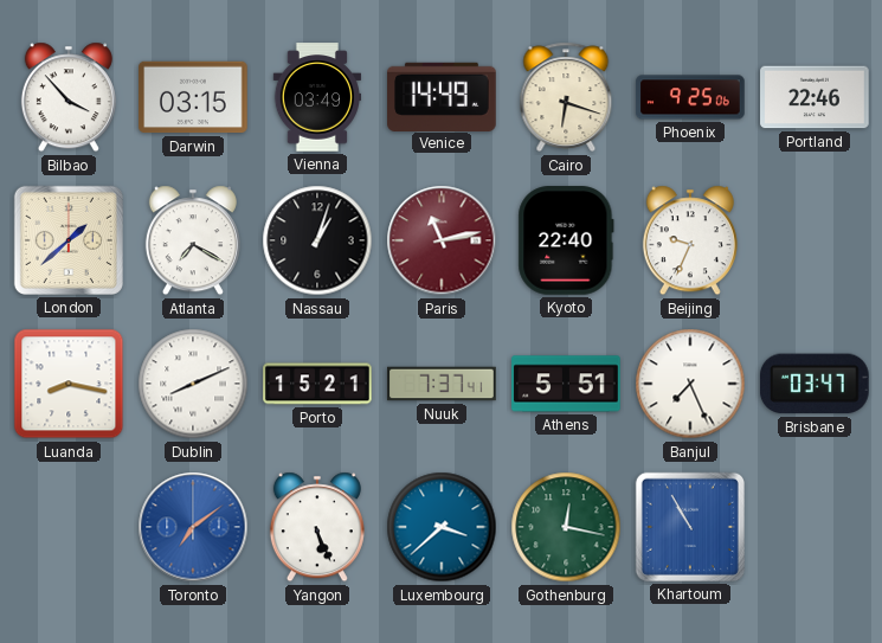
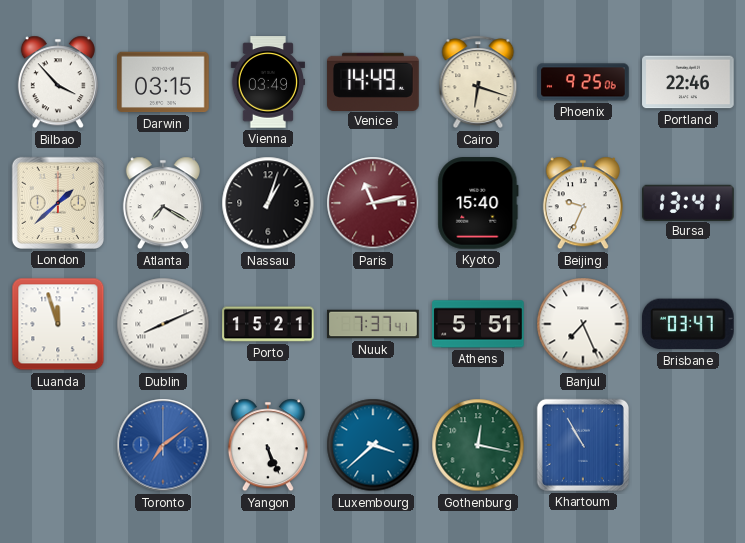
Kyoto: 22:40 -> 15:40
Bursa: none -> 13:41
Luanda: 8:17 -> 11:57
